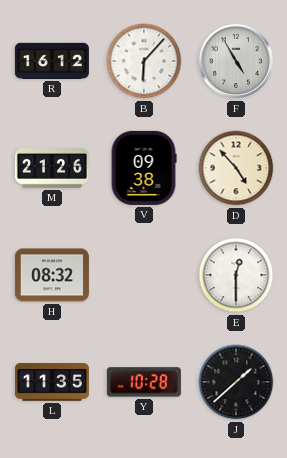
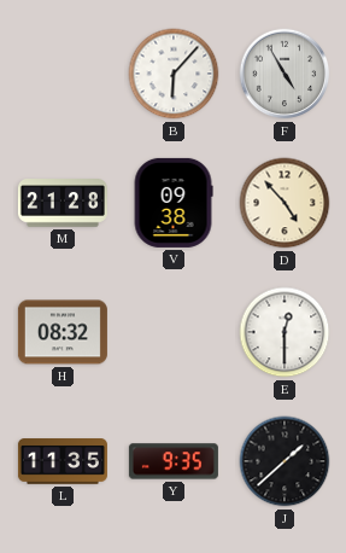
R: 16:12 -> none
M: 21:26 -> 21:28
Y: 10:28 -> 9:35
